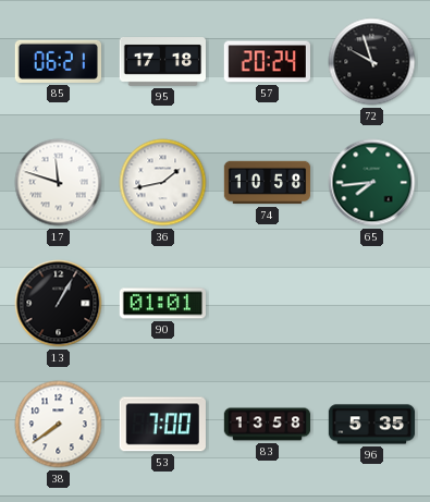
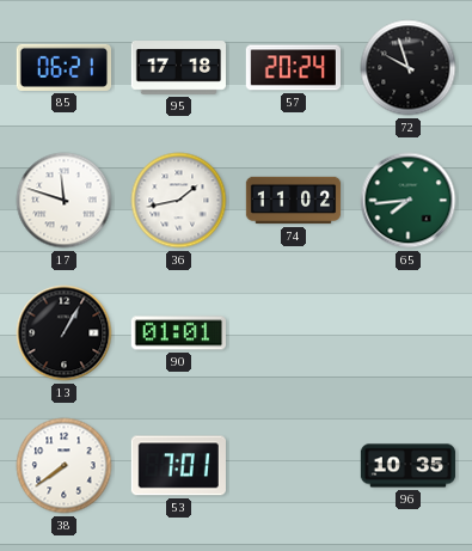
74: 10:58 -> 11:02
53: 7:00 -> 7:01
83: 13:58 -> none
96: 5:35 -> 10:35
